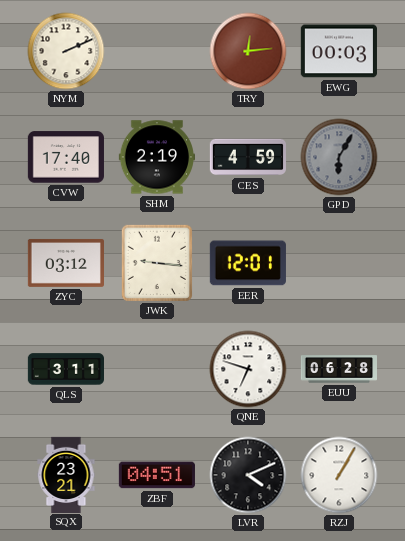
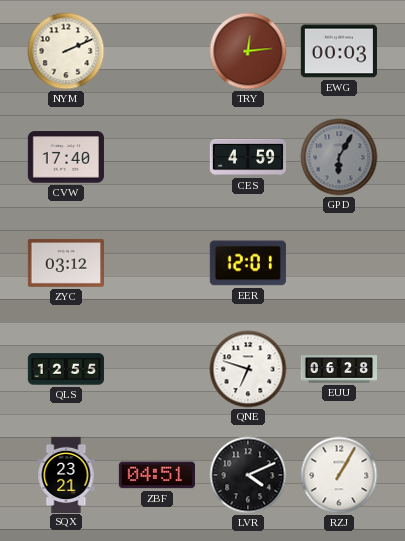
SHM: 2:19 -> none
JWK: 9:16 -> none
QLS: 3:11 -> 12:55
